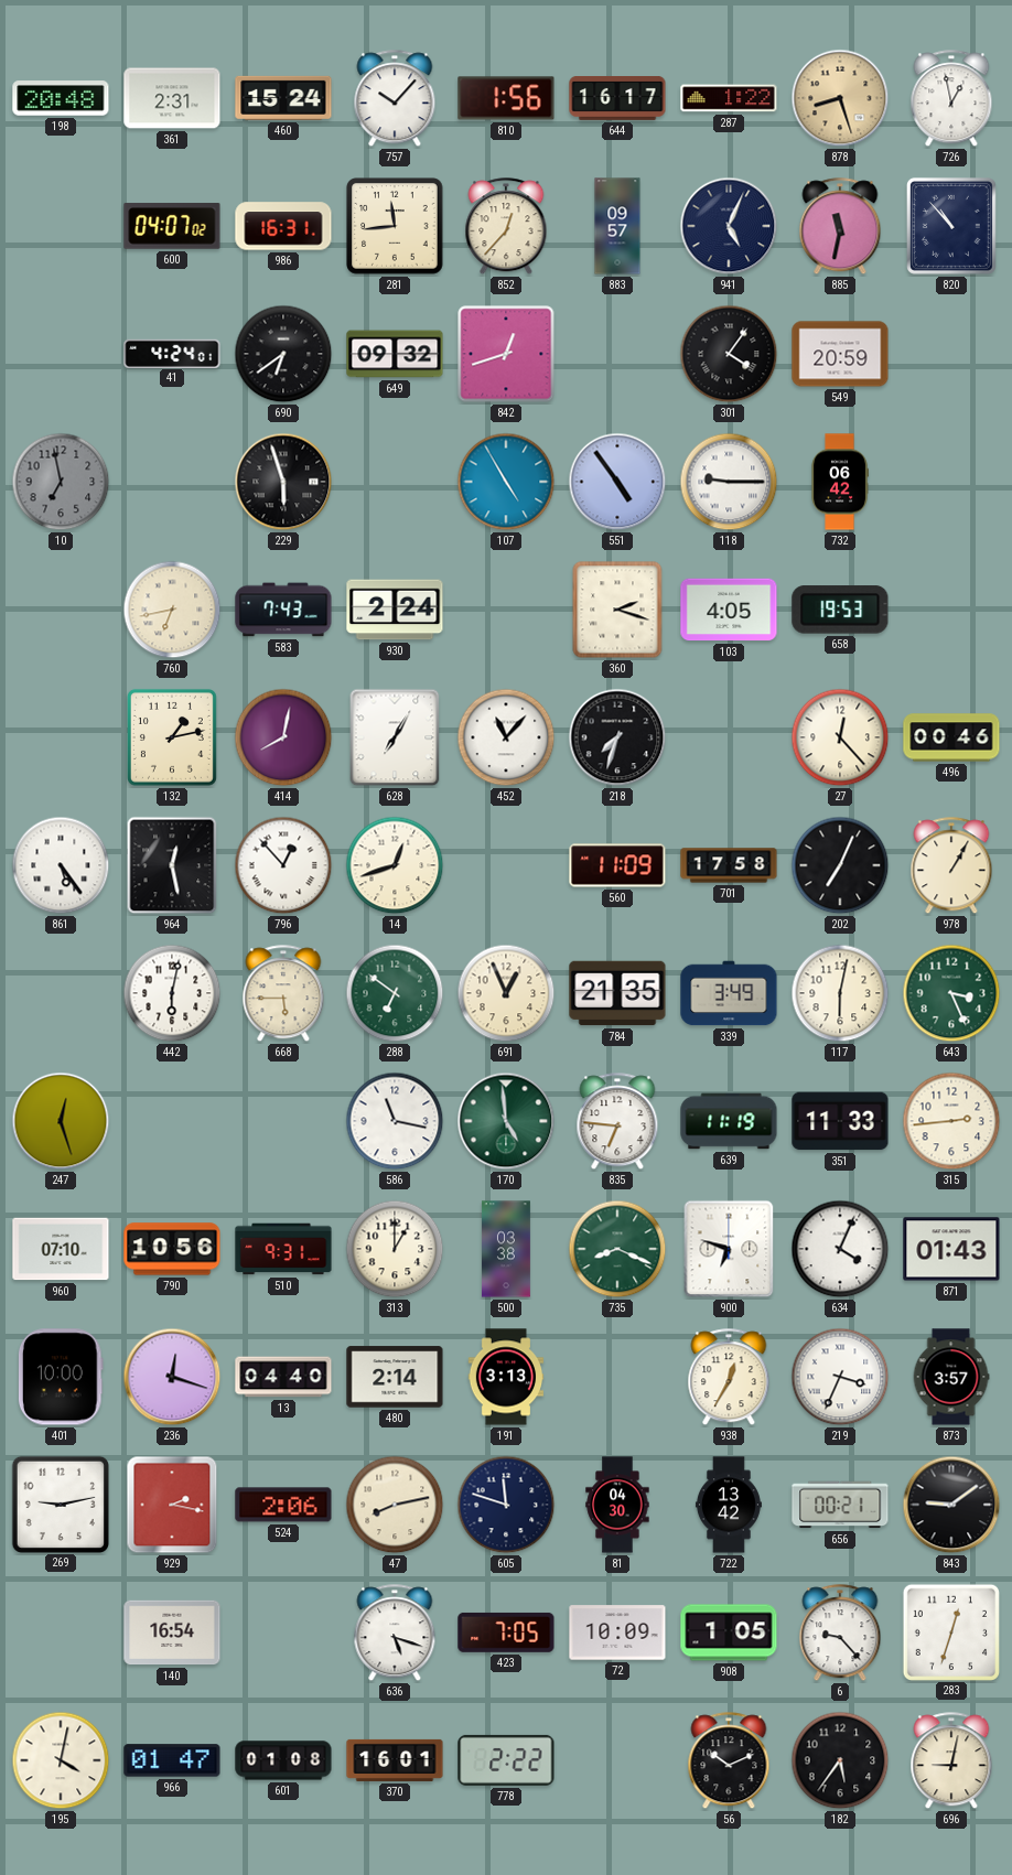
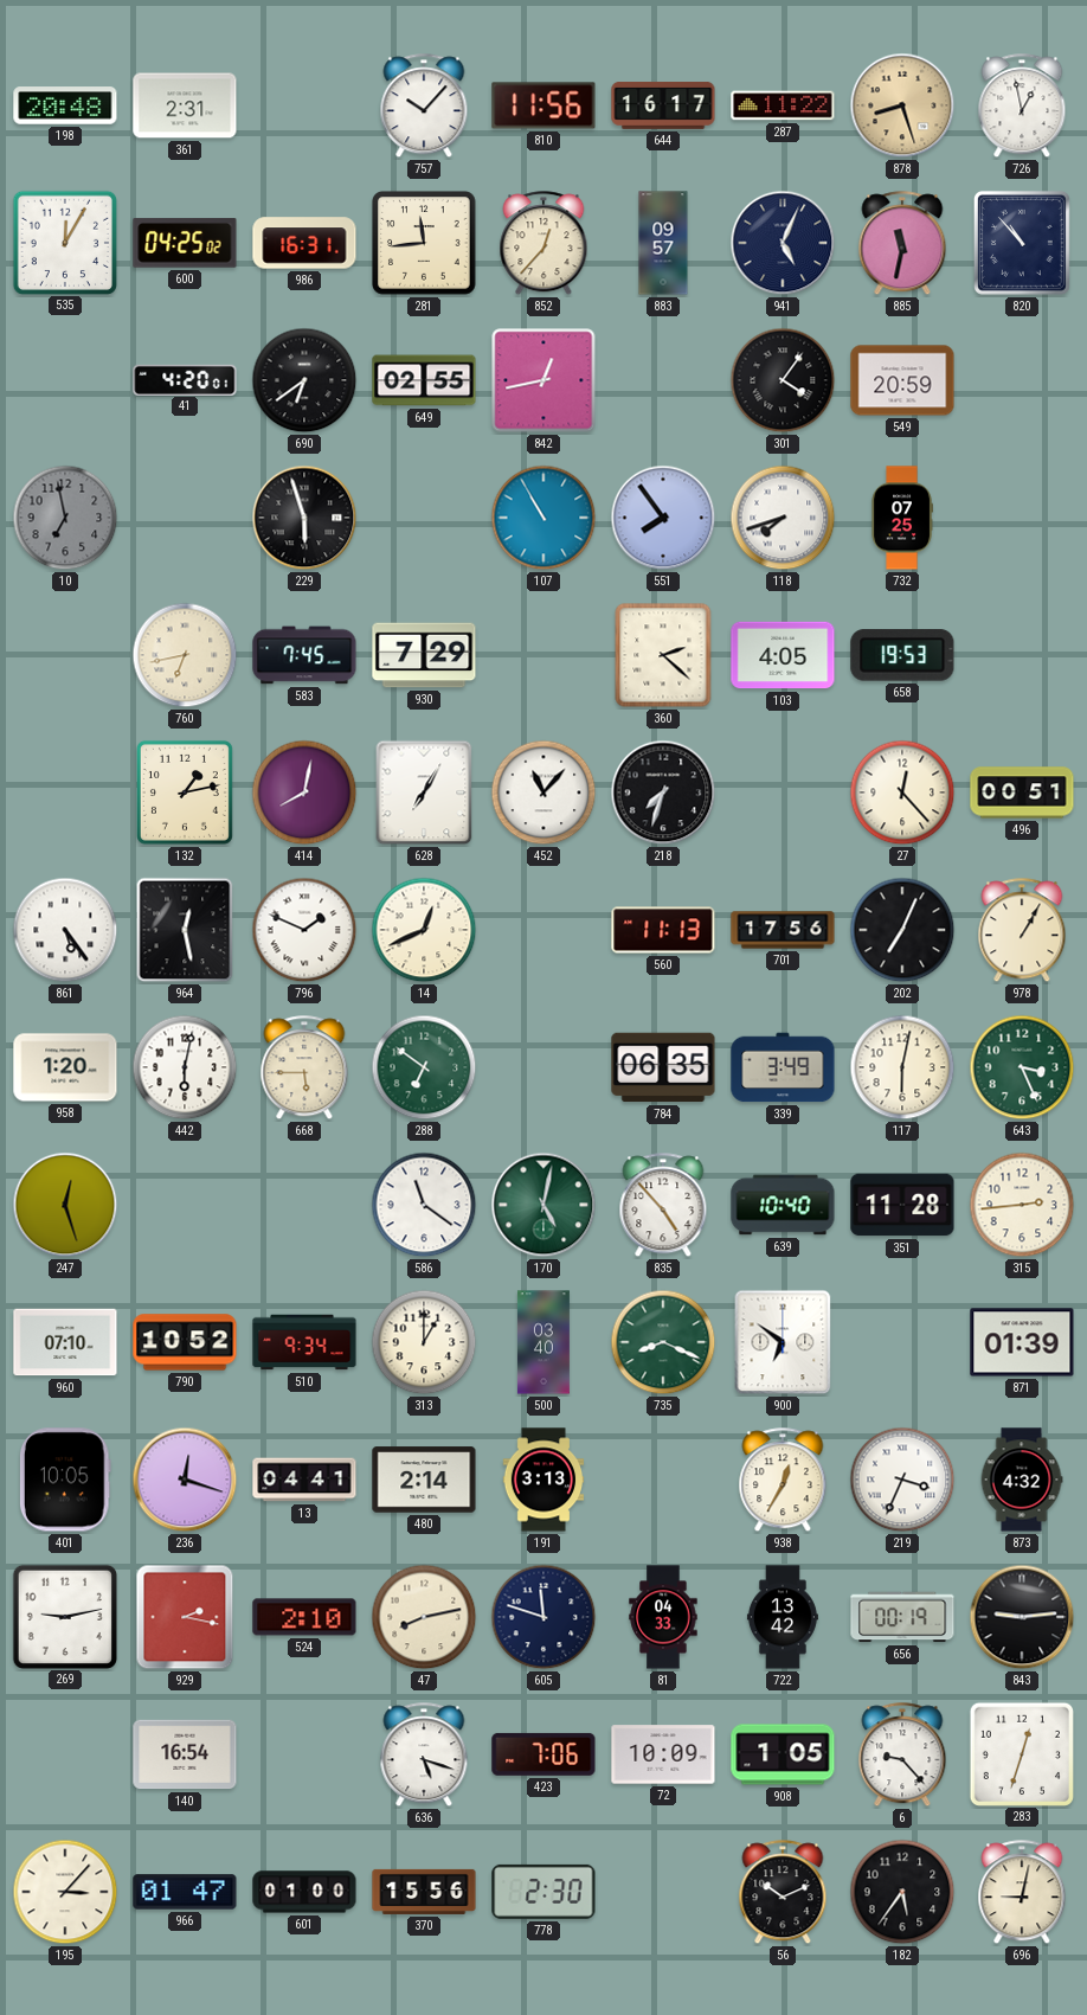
460: 15:24 -> none
810: 1:56 -> 11:56
287: 1:22 -> 11:22
535: none -> 12:05
600: 04:07 -> 04:25
41: 4:24 -> 4:20
649: 09:32 -> 02:55
842: 12:42 -> 12:43
107: 4:55 -> 10:55
551: 4:54 -> 7:54
118: 9:15 -> 7:42
732: 06:42 -> 07:25
583: 7:43 -> 7:45
930: 2:24 -> 7:29
360: 2:18 -> 2:22
496: 00:46 -> 00:51
796: 12:53 -> 1:49
14: 12:42 -> 12:41
560: 11:09 -> 11:13
701: 17:58 -> 17:56
958: none -> 1:20
691: 12:56 -> none
784: 21:35 -> 06:35
586: 11:17 -> 11:21
170: 4:59 -> 5:02
835: 6:46 -> 4:53
639: 11:19 -> 10:40
351: 11:33 -> 11:28
790: 10:56 -> 10:52
510: 9:31 -> 9:34
500: 03:38 -> 03:40
900: 6:48 -> 6:51
634: 4:04 -> none
871: 01:43 -> 01:39
401: 10:00 -> 10:05
13: 04:40 -> 04:41
873: 3:57 -> 4:32
524: 2:06 -> 2:10
81: 04:30 -> 04:33
656: 00:21 -> 00:19
843: 9:09 -> 9:14
423: 7:05 -> 7:06
195: 4:02 -> 3:07
601: 01:08 -> 01:00
370: 16:01 -> 15:56
778: 2:22 -> 2:30
